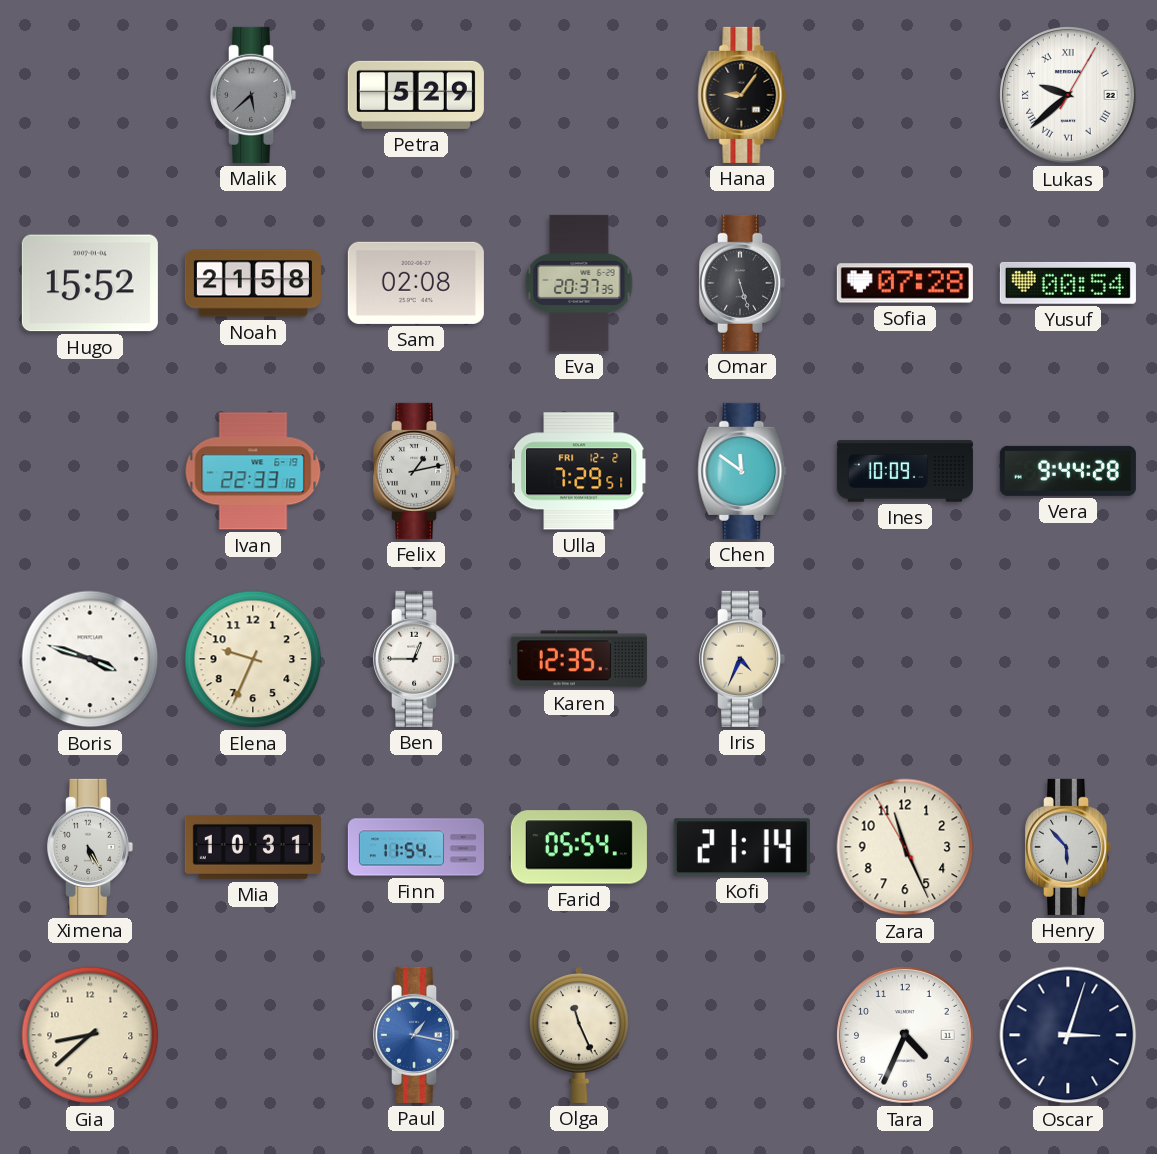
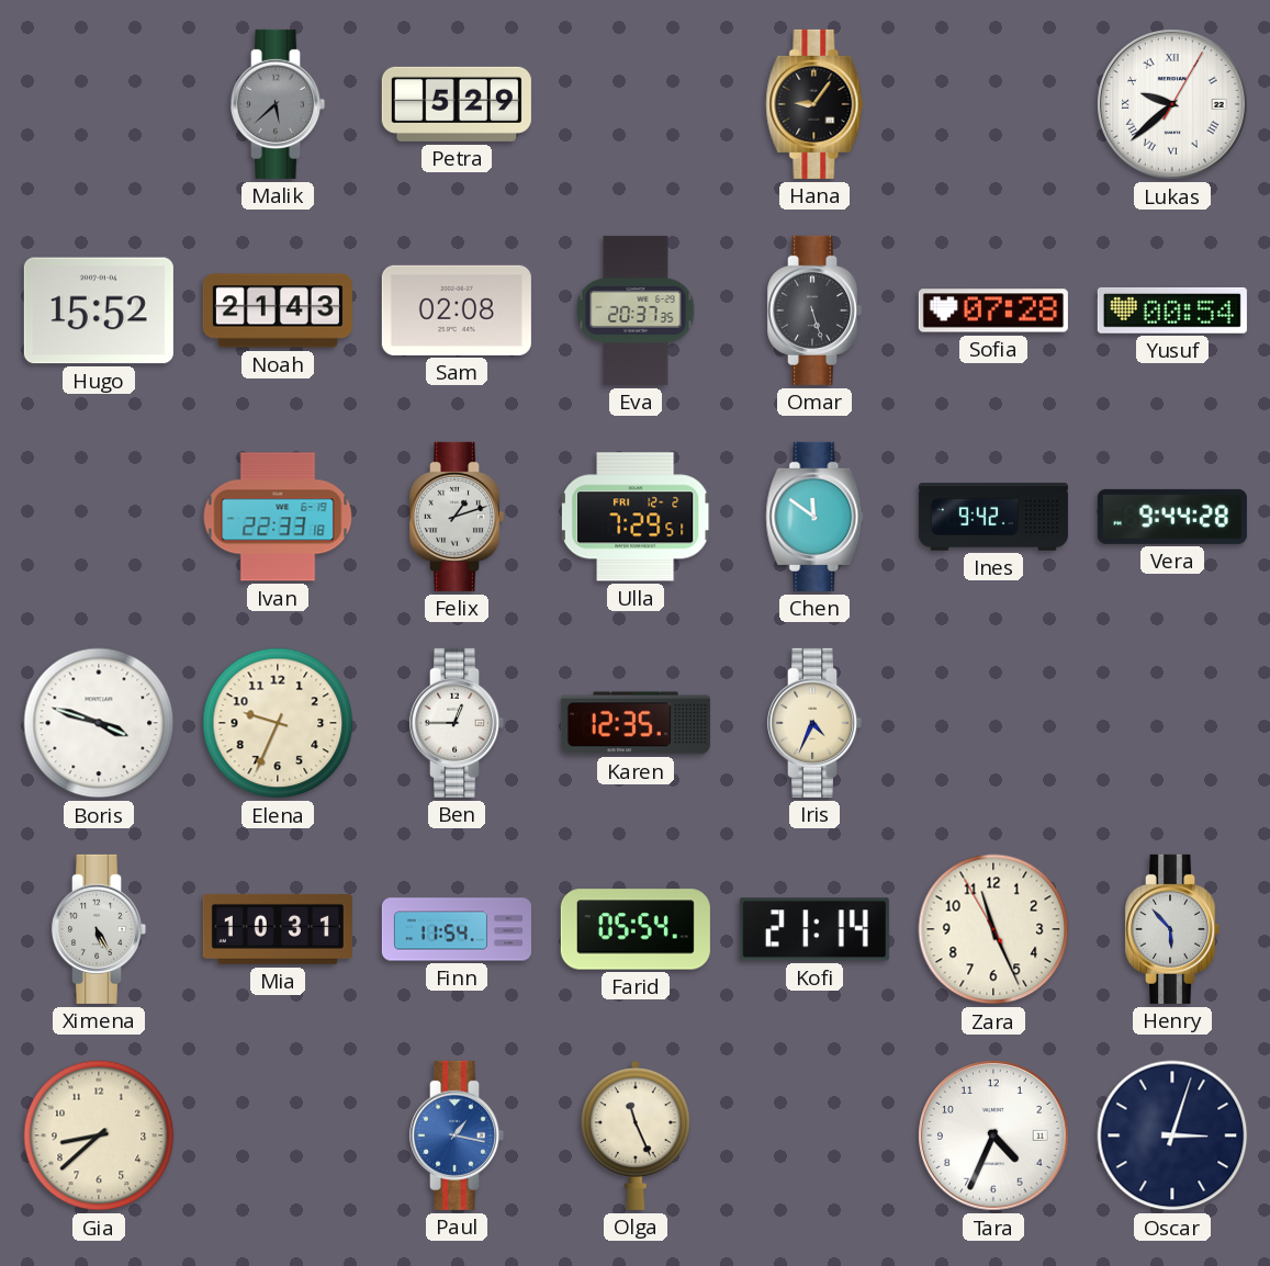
Noah: 21:58 -> 21:43
Felix: 1:13 -> 1:12
Ines: 10:09 -> 9:42
